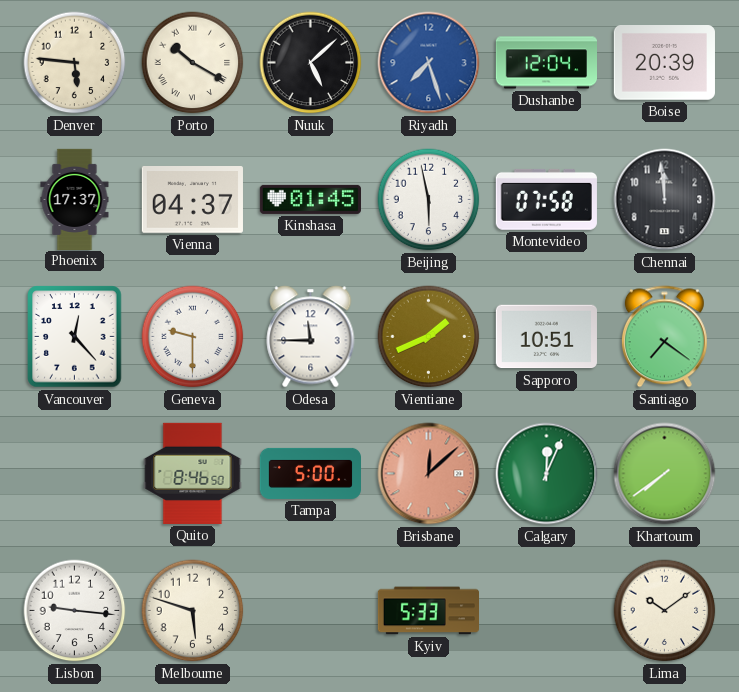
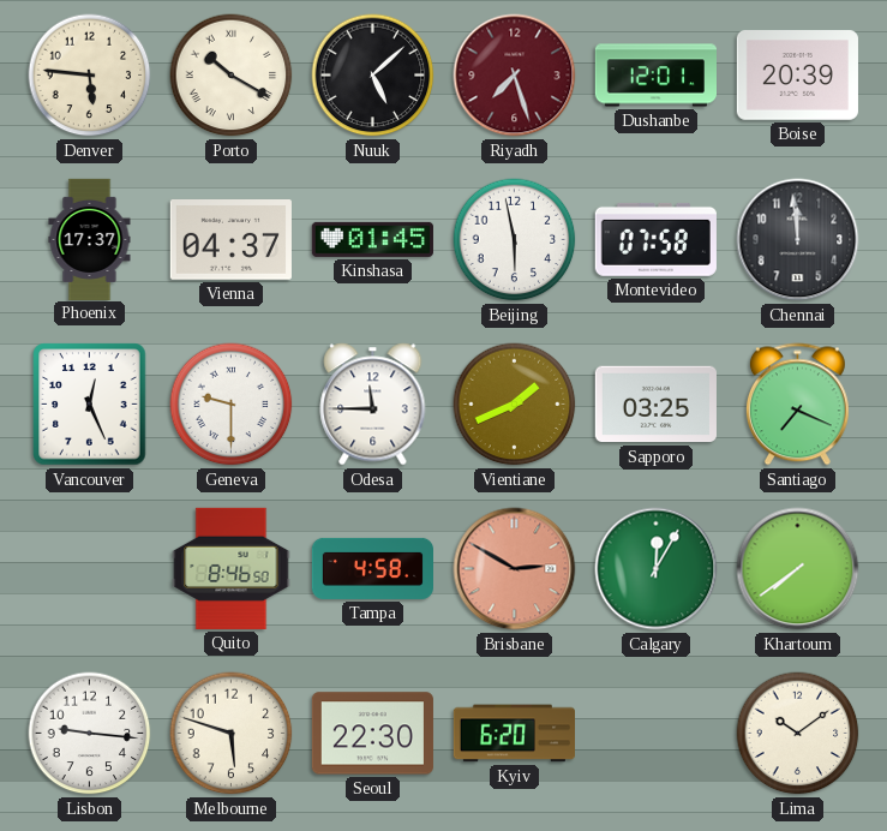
Riyadh dial: blue -> burgundy
Dushanbe: 12:04 -> 12:01
Vancouver: 12:23 -> 12:26
Sapporo: 10:51 -> 03:25
Santiago: 7:21 -> 7:19
Tampa: 5:00 -> 4:58
Brisbane: 12:08 -> 2:50
Calgary: 12:04 -> 12:05
Seoul: none -> 22:30
Kyiv: 5:33 -> 6:20
